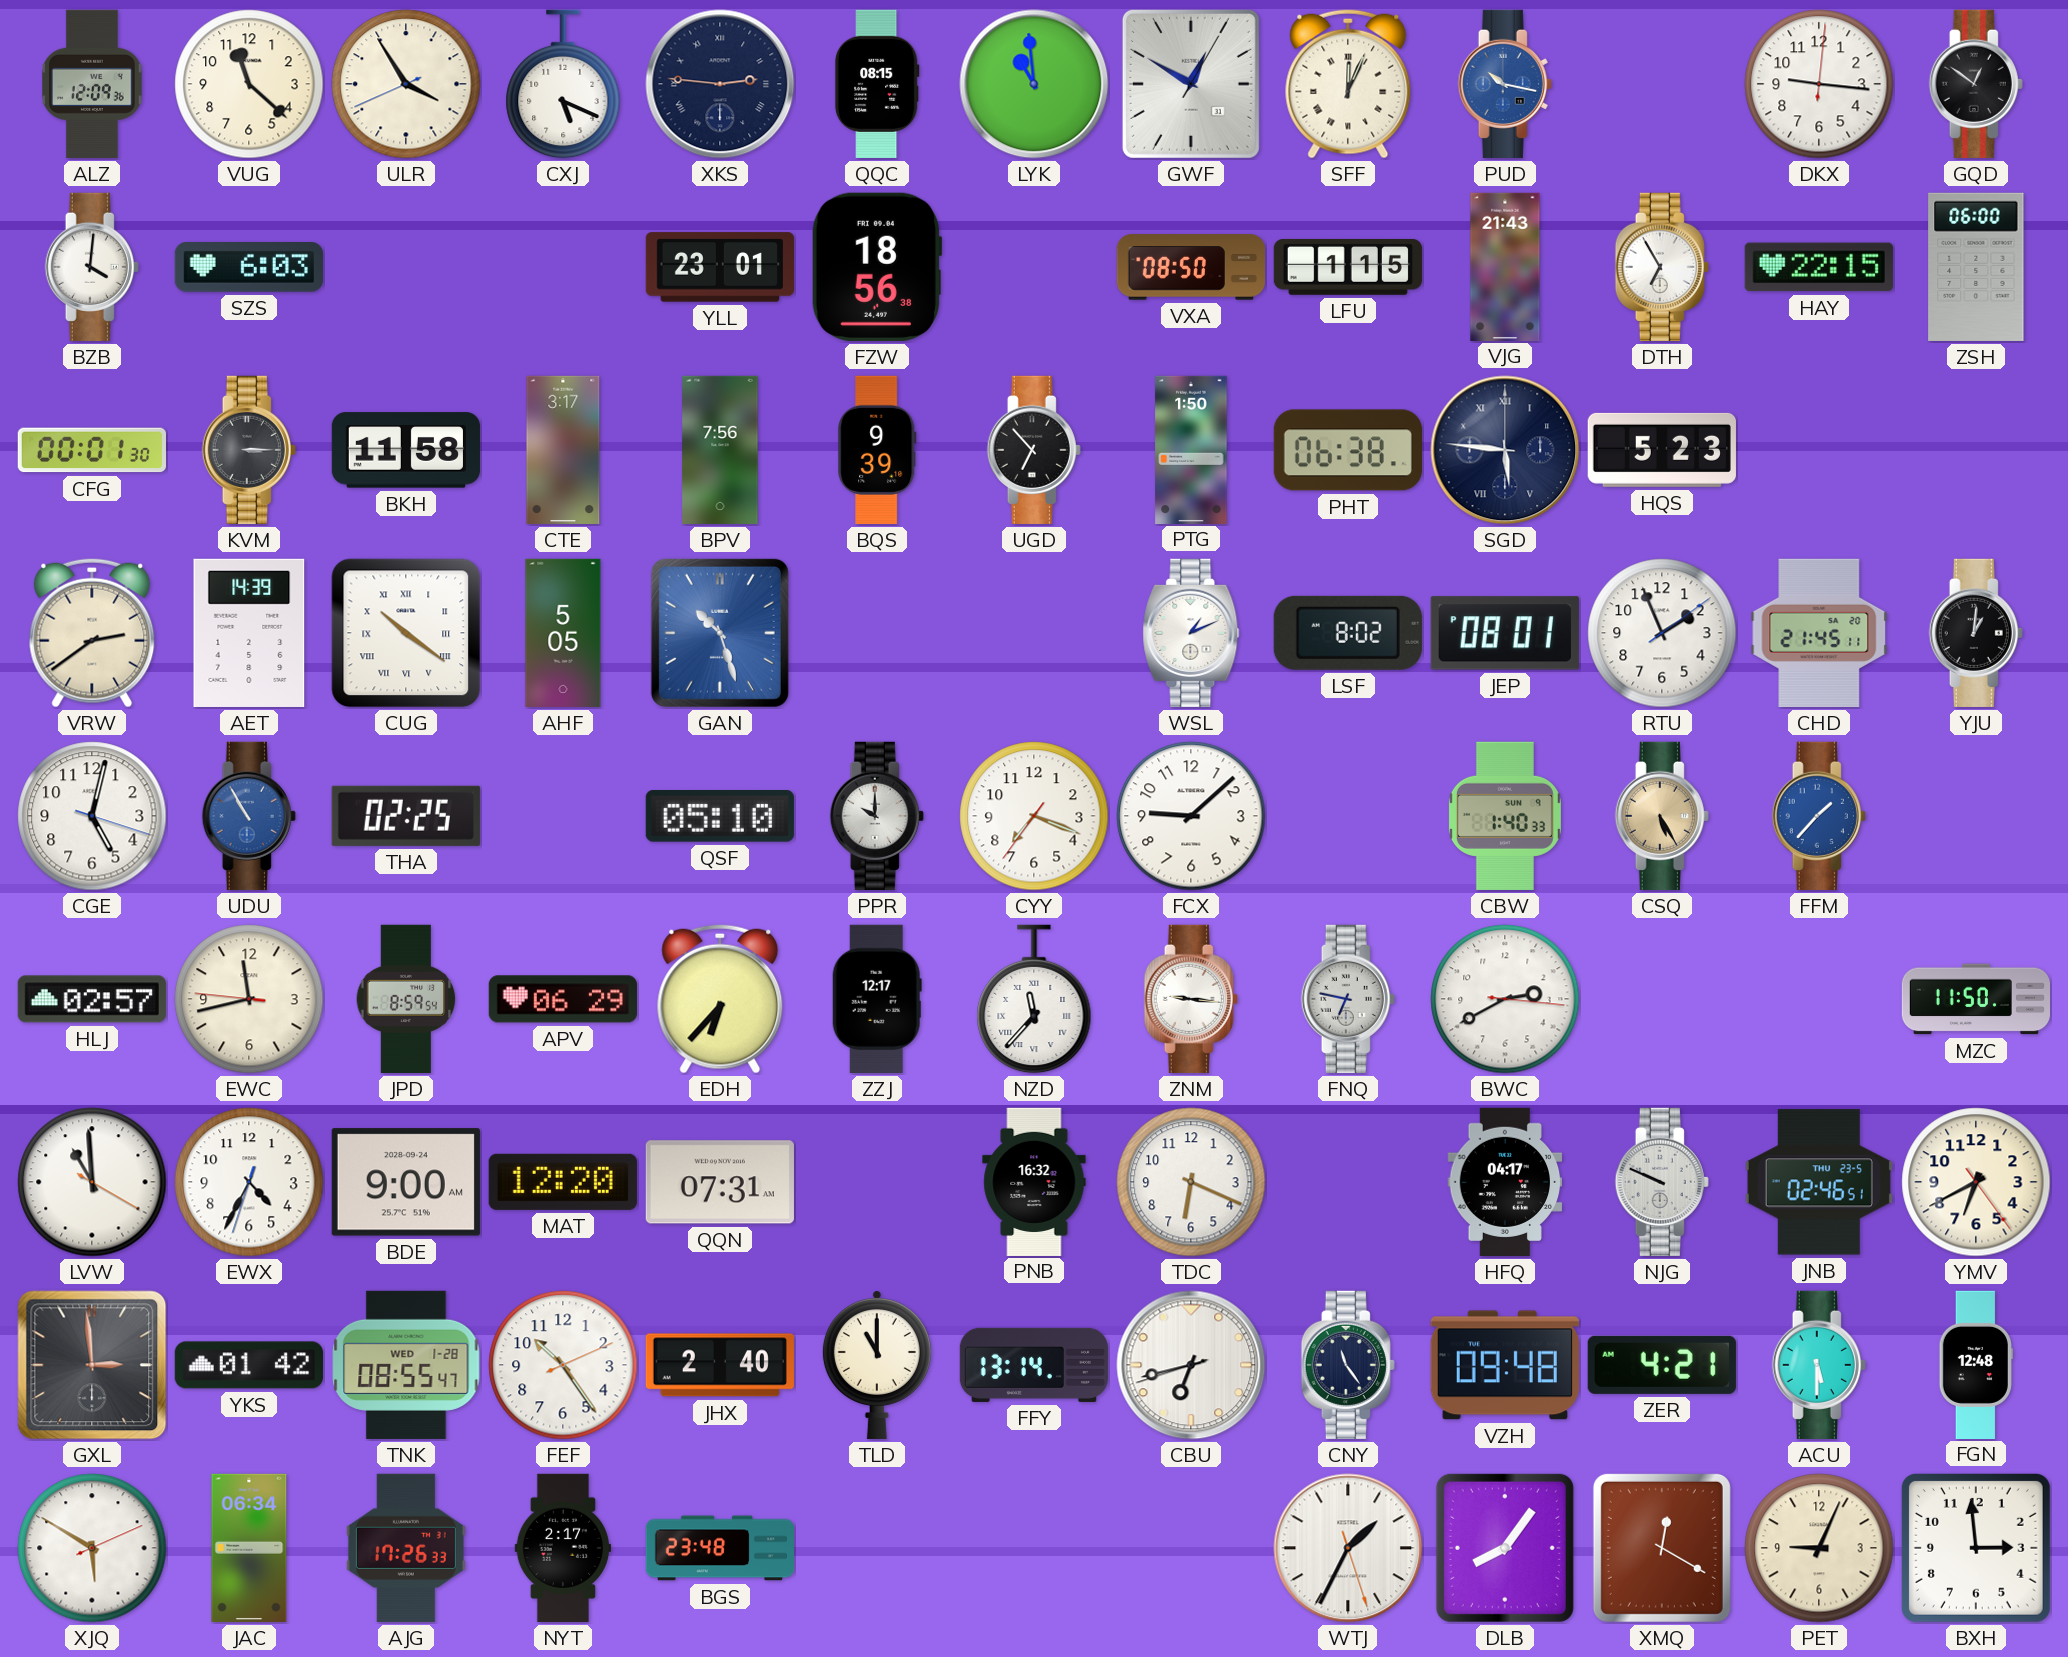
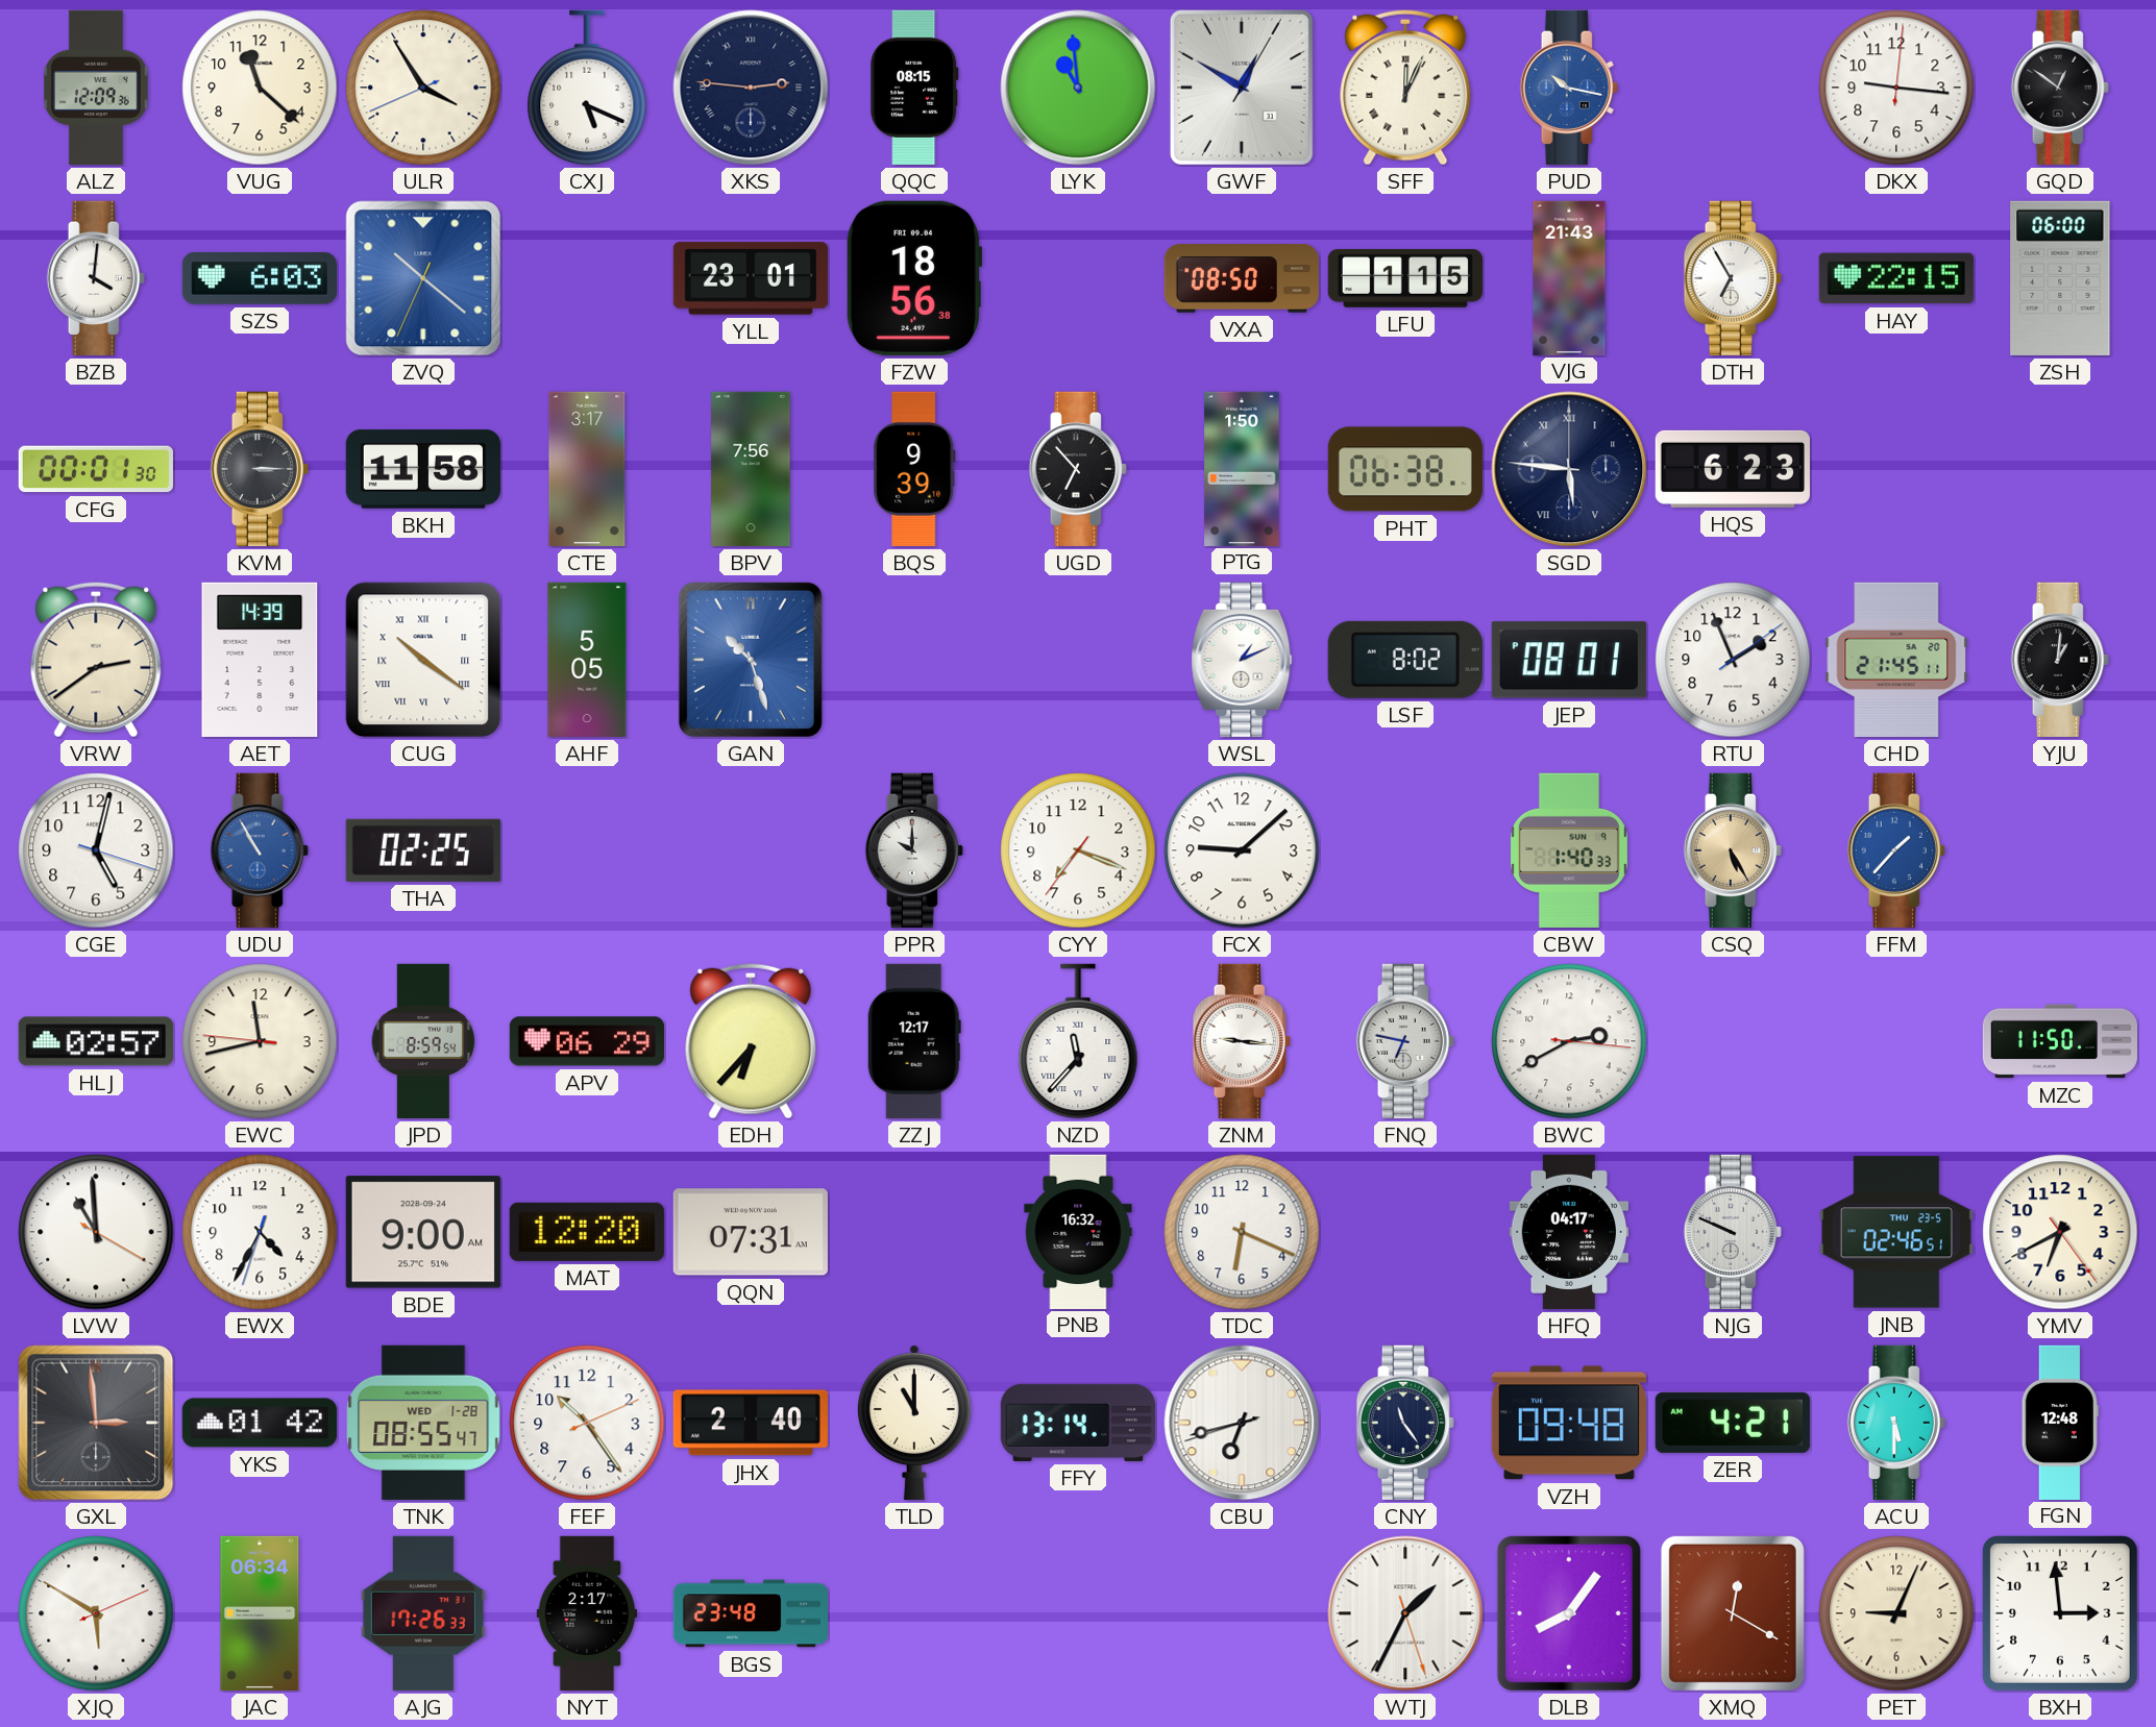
ZVQ: none -> 10:21
HQS: 5:23 -> 6:23
QSF: 05:10 -> none
